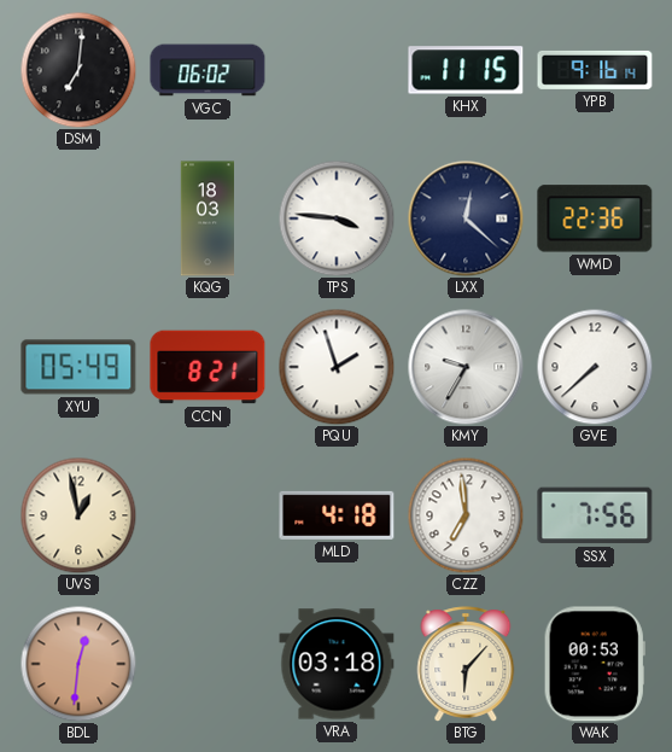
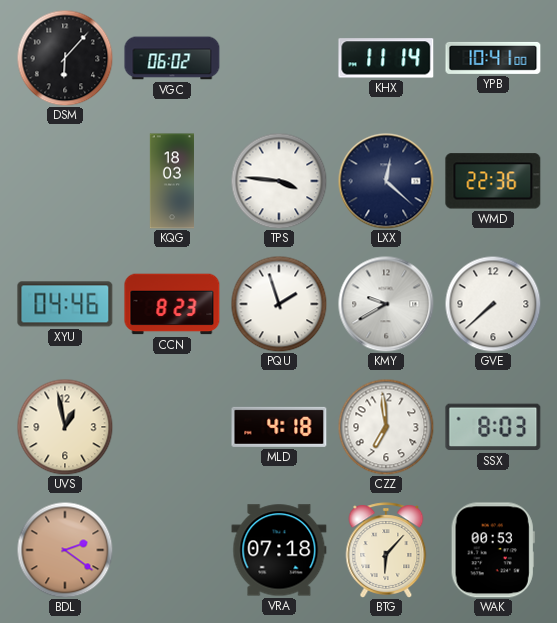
DSM: 7:01 -> 6:07
KHX: 11:15 -> 11:14
YPB: 9:16 -> 10:41
XYU: 05:49 -> 04:46
CCN: 8:21 -> 8:23
KMY: 9:35 -> 9:40
SSX: 7:56 -> 8:03
BDL: 12:31 -> 2:21
VRA: 03:18 -> 07:18
